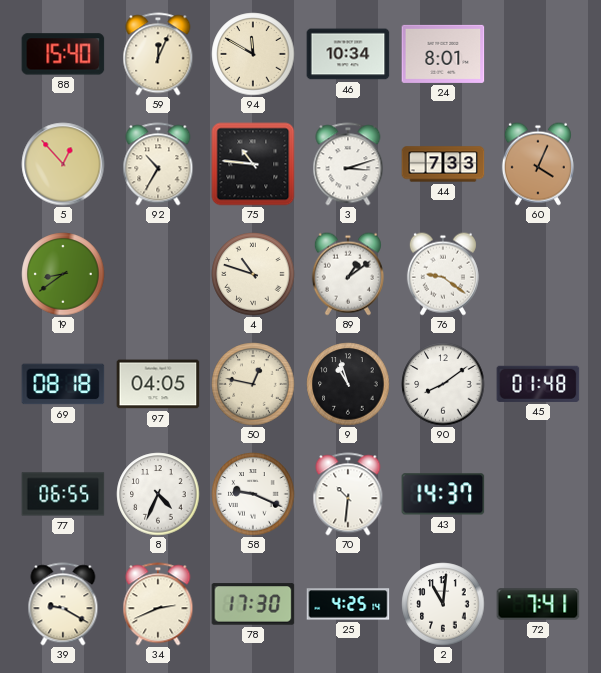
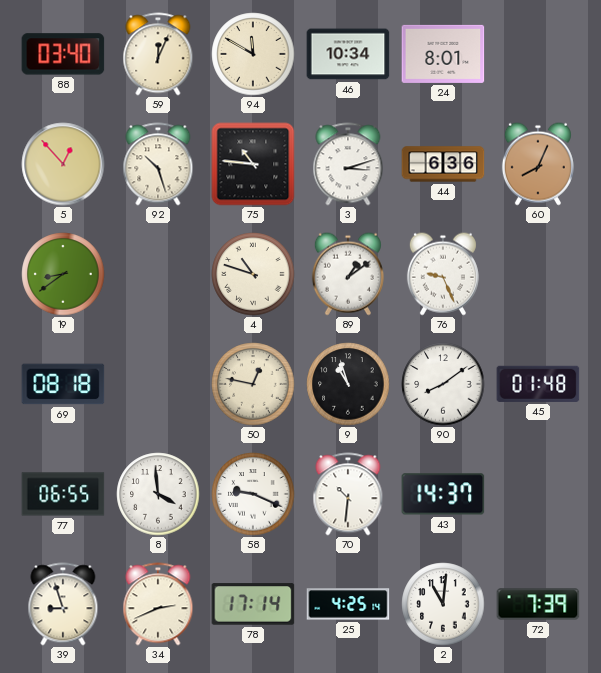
88: 15:40 -> 03:40
92: 10:35 -> 10:27
44: 7:33 -> 6:36
60: 4:04 -> 8:04
76: 9:21 -> 9:26
97: 04:05 -> none
8: 4:34 -> 3:59
39: 9:20 -> 8:57
78: 17:30 -> 17:14
72: 7:41 -> 7:39
